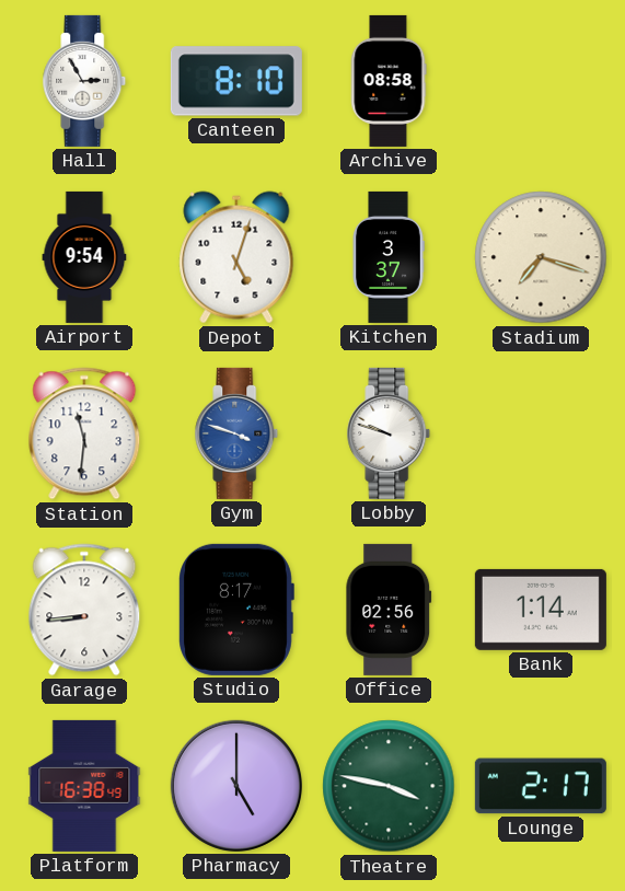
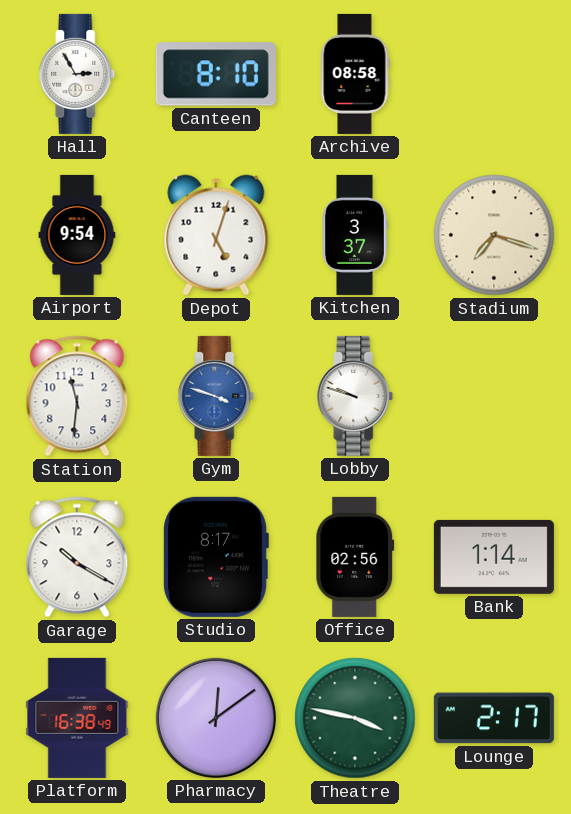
Garage: 8:44 -> 10:20
Pharmacy: 5:00 -> 12:09
